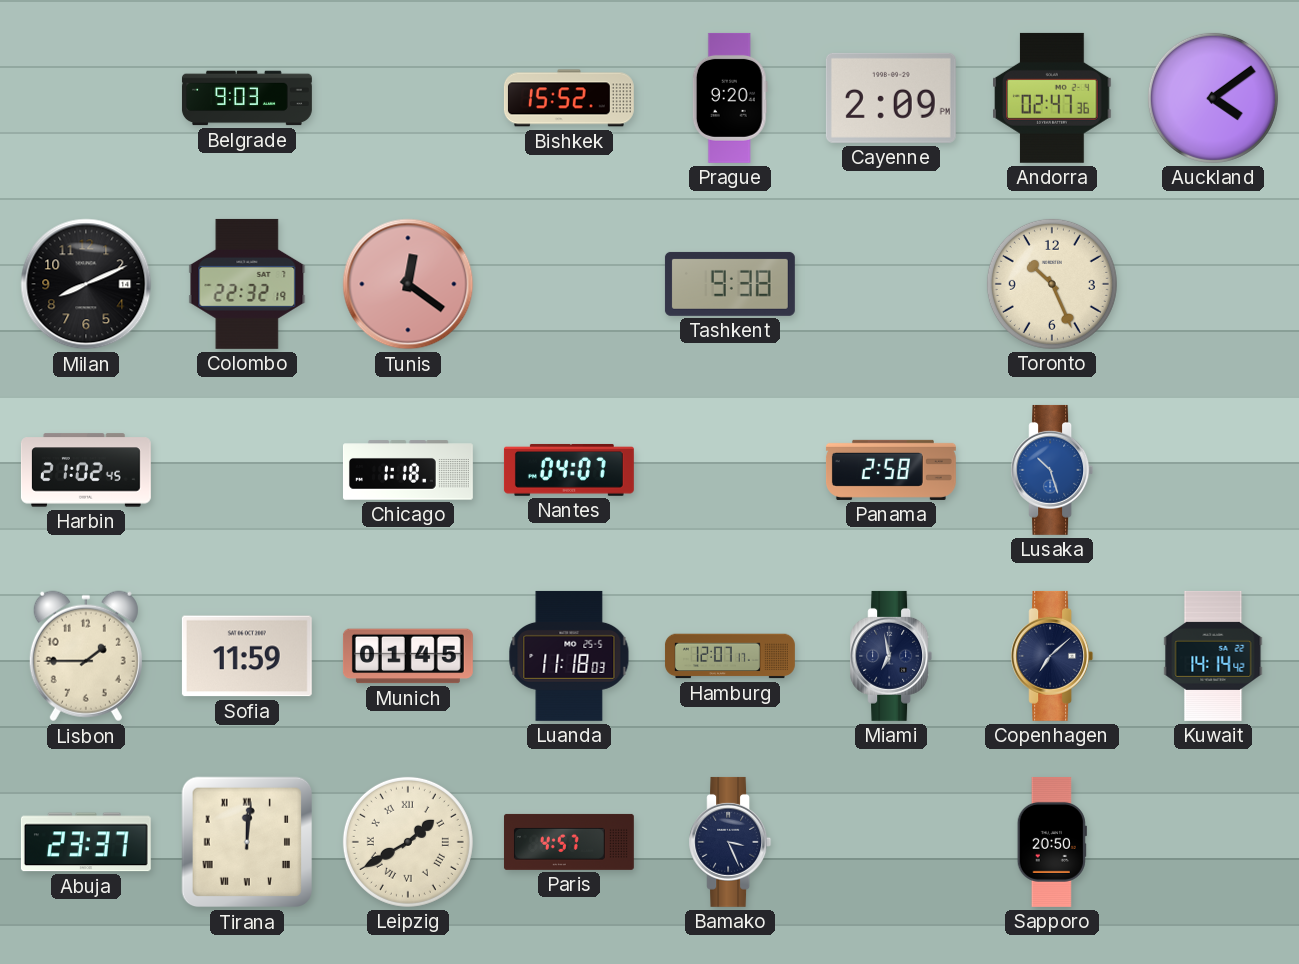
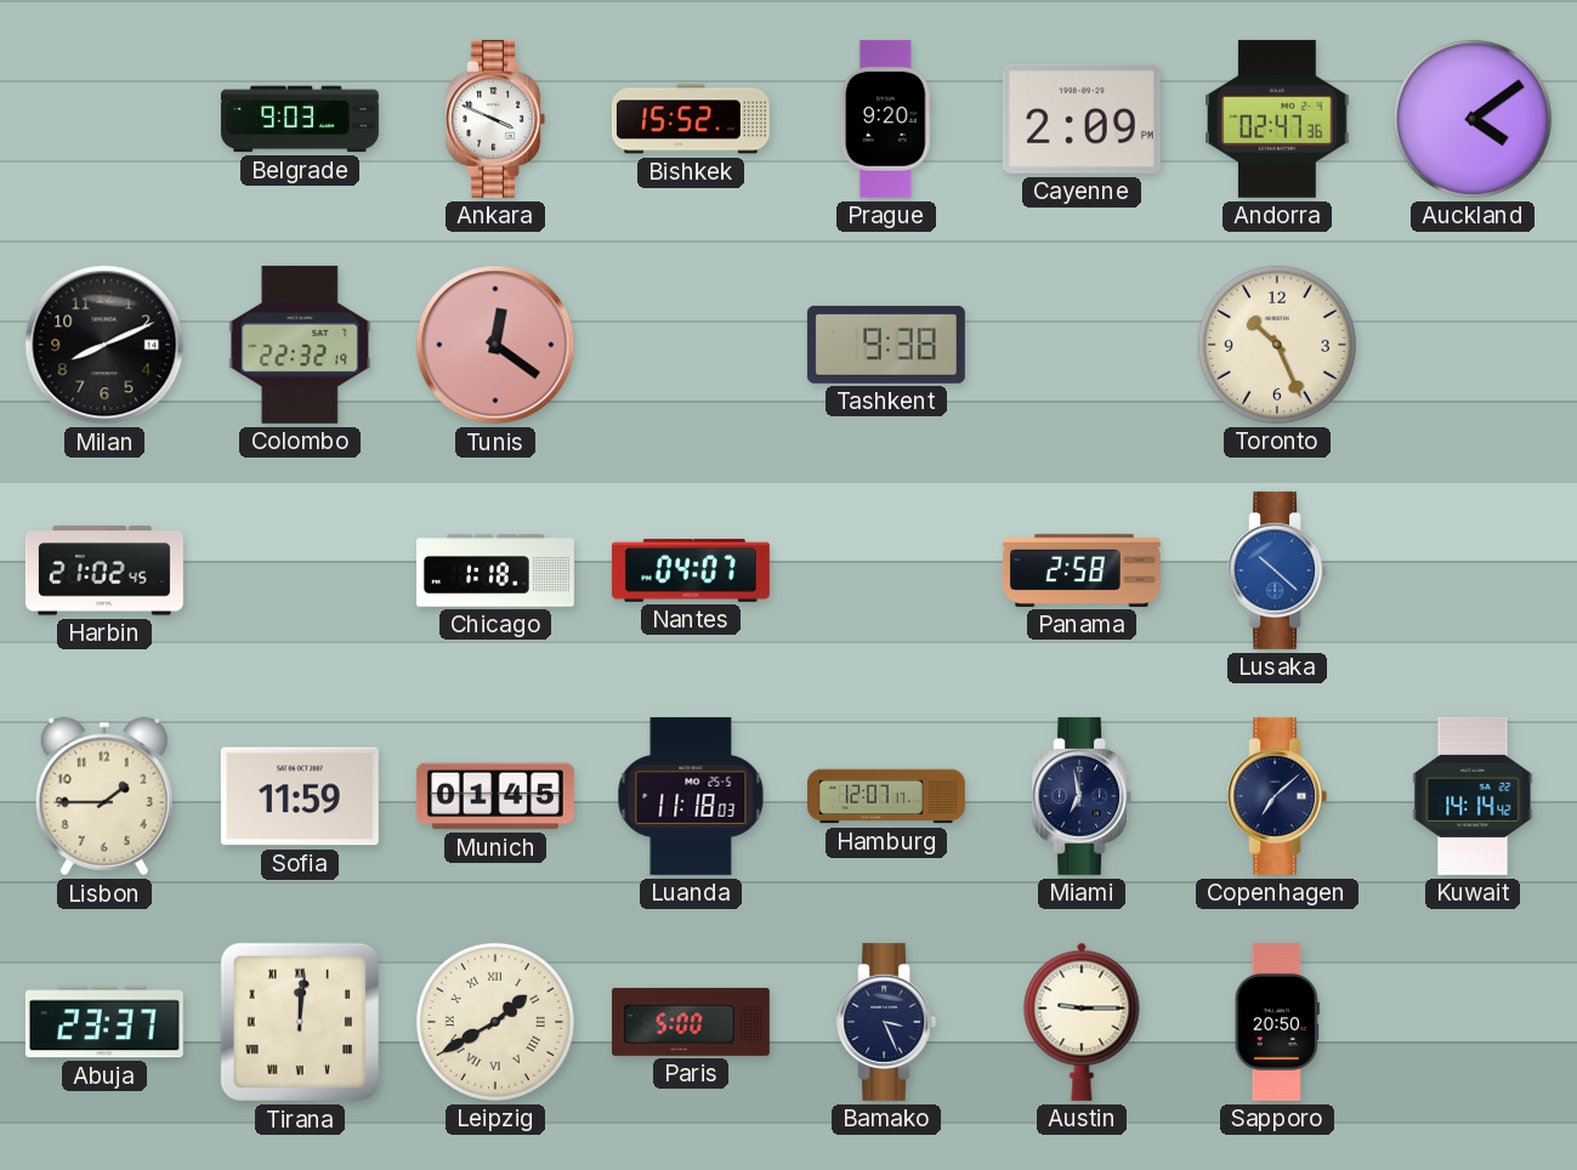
Ankara: none -> 3:49
Lusaka: 10:27 -> 10:22
Paris: 4:57 -> 5:00
Austin: none -> 9:15
